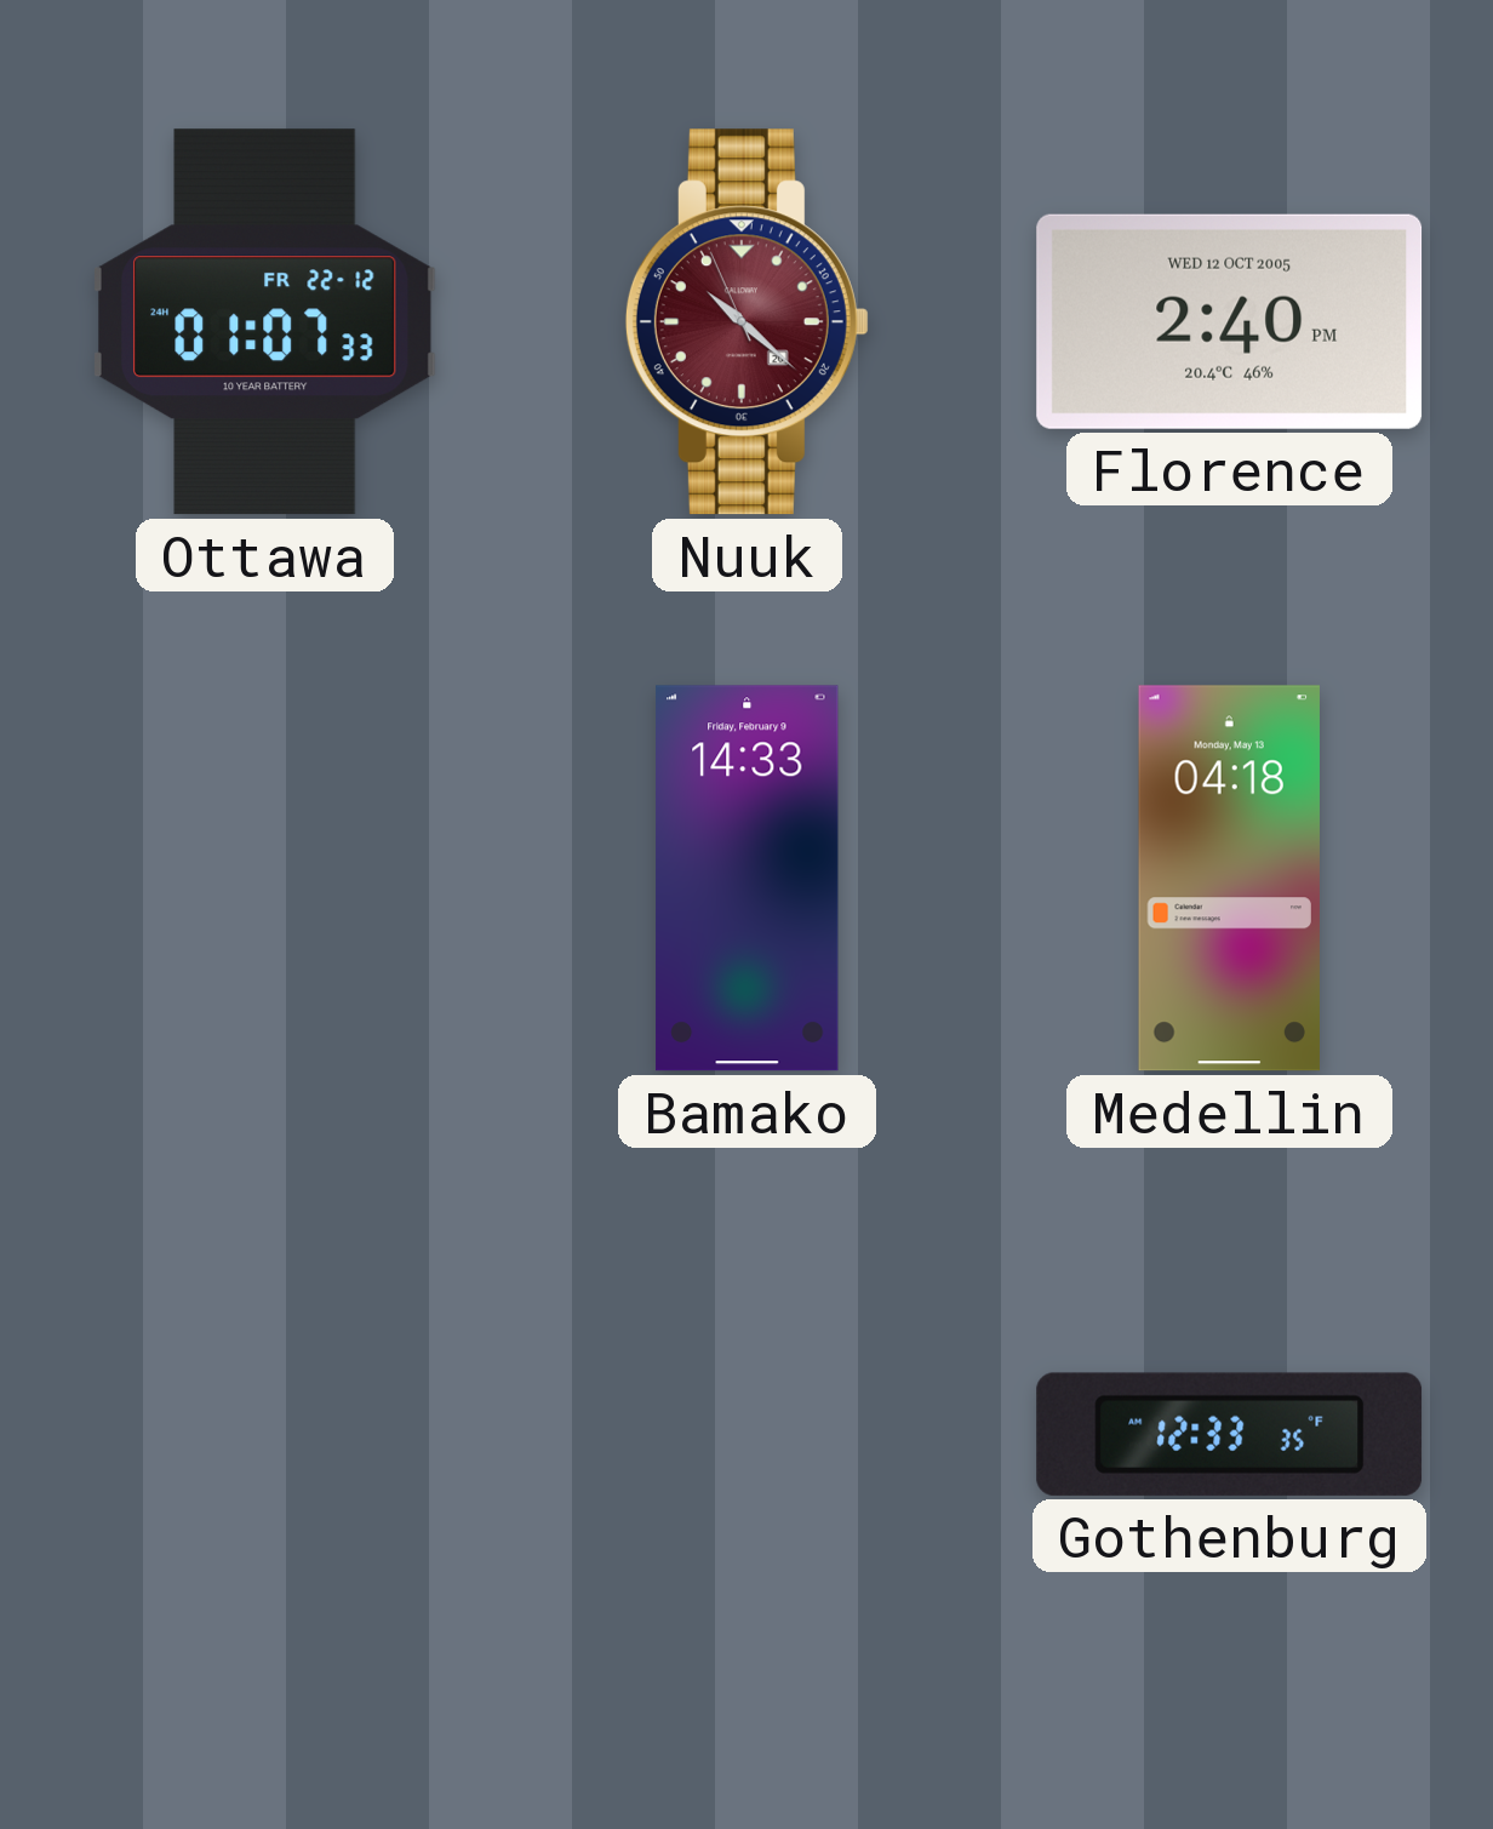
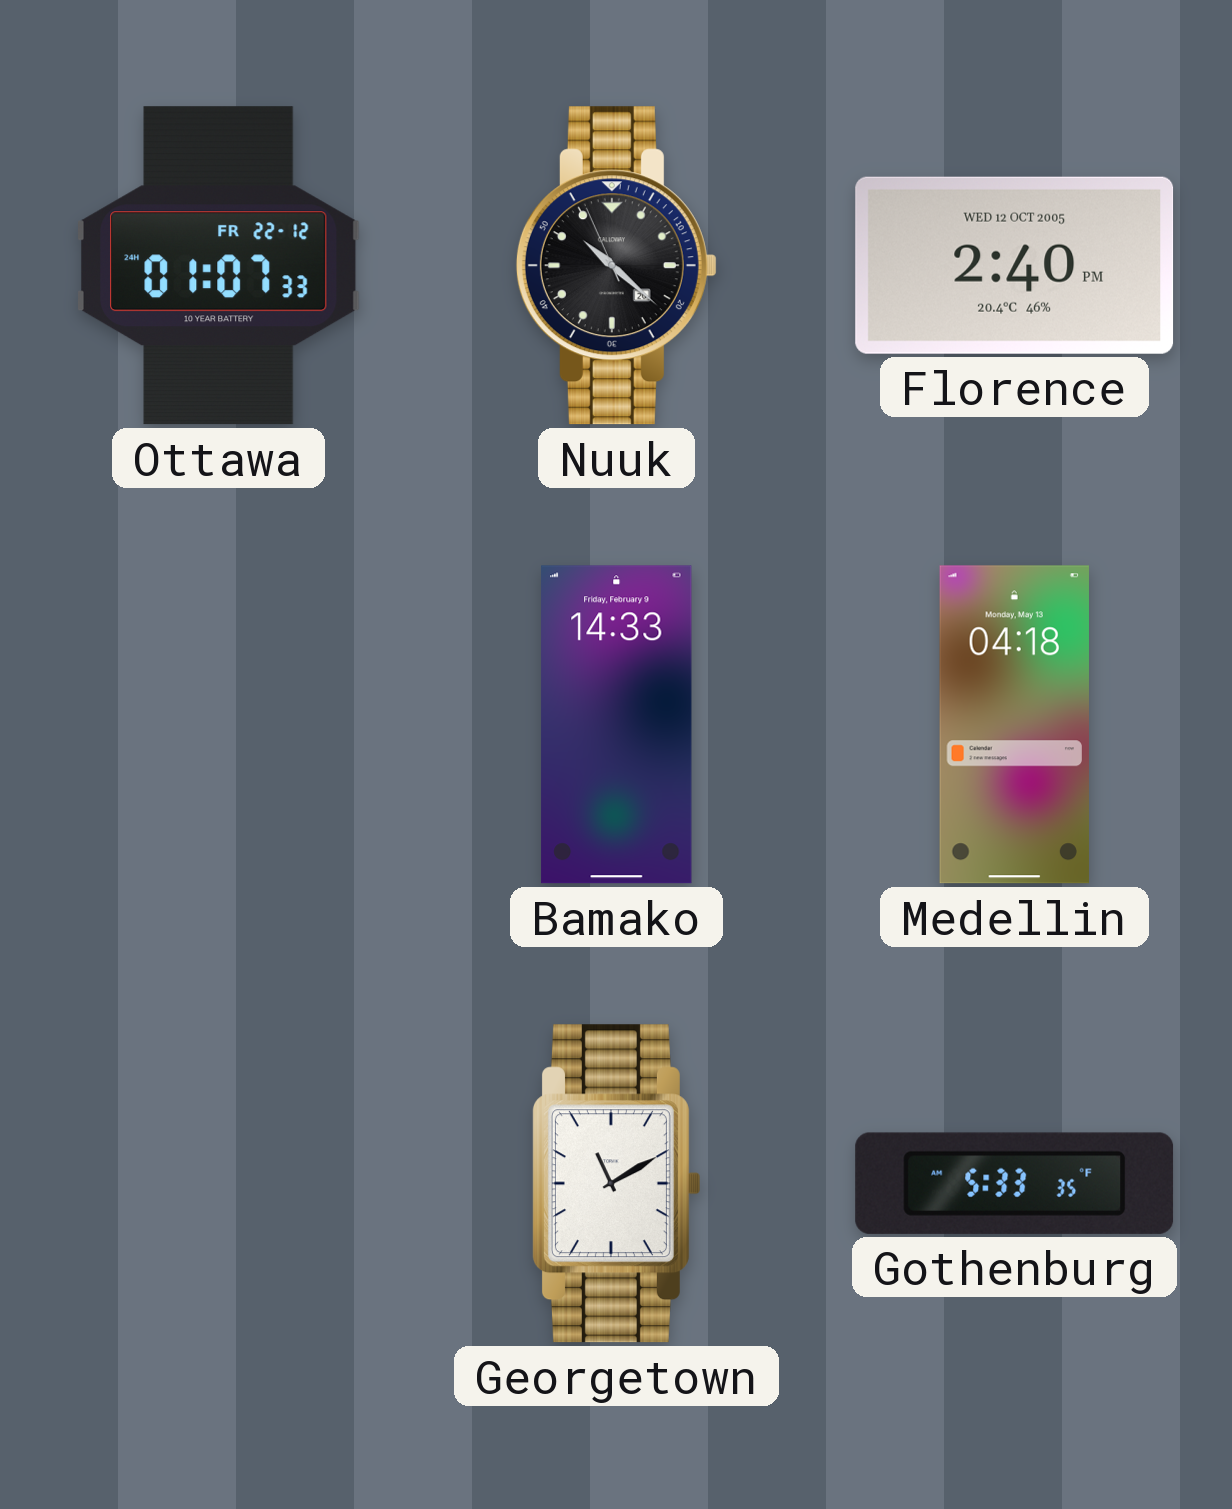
Nuuk dial: burgundy -> black
Georgetown: none -> 11:10
Gothenburg: 12:33 -> 5:33
